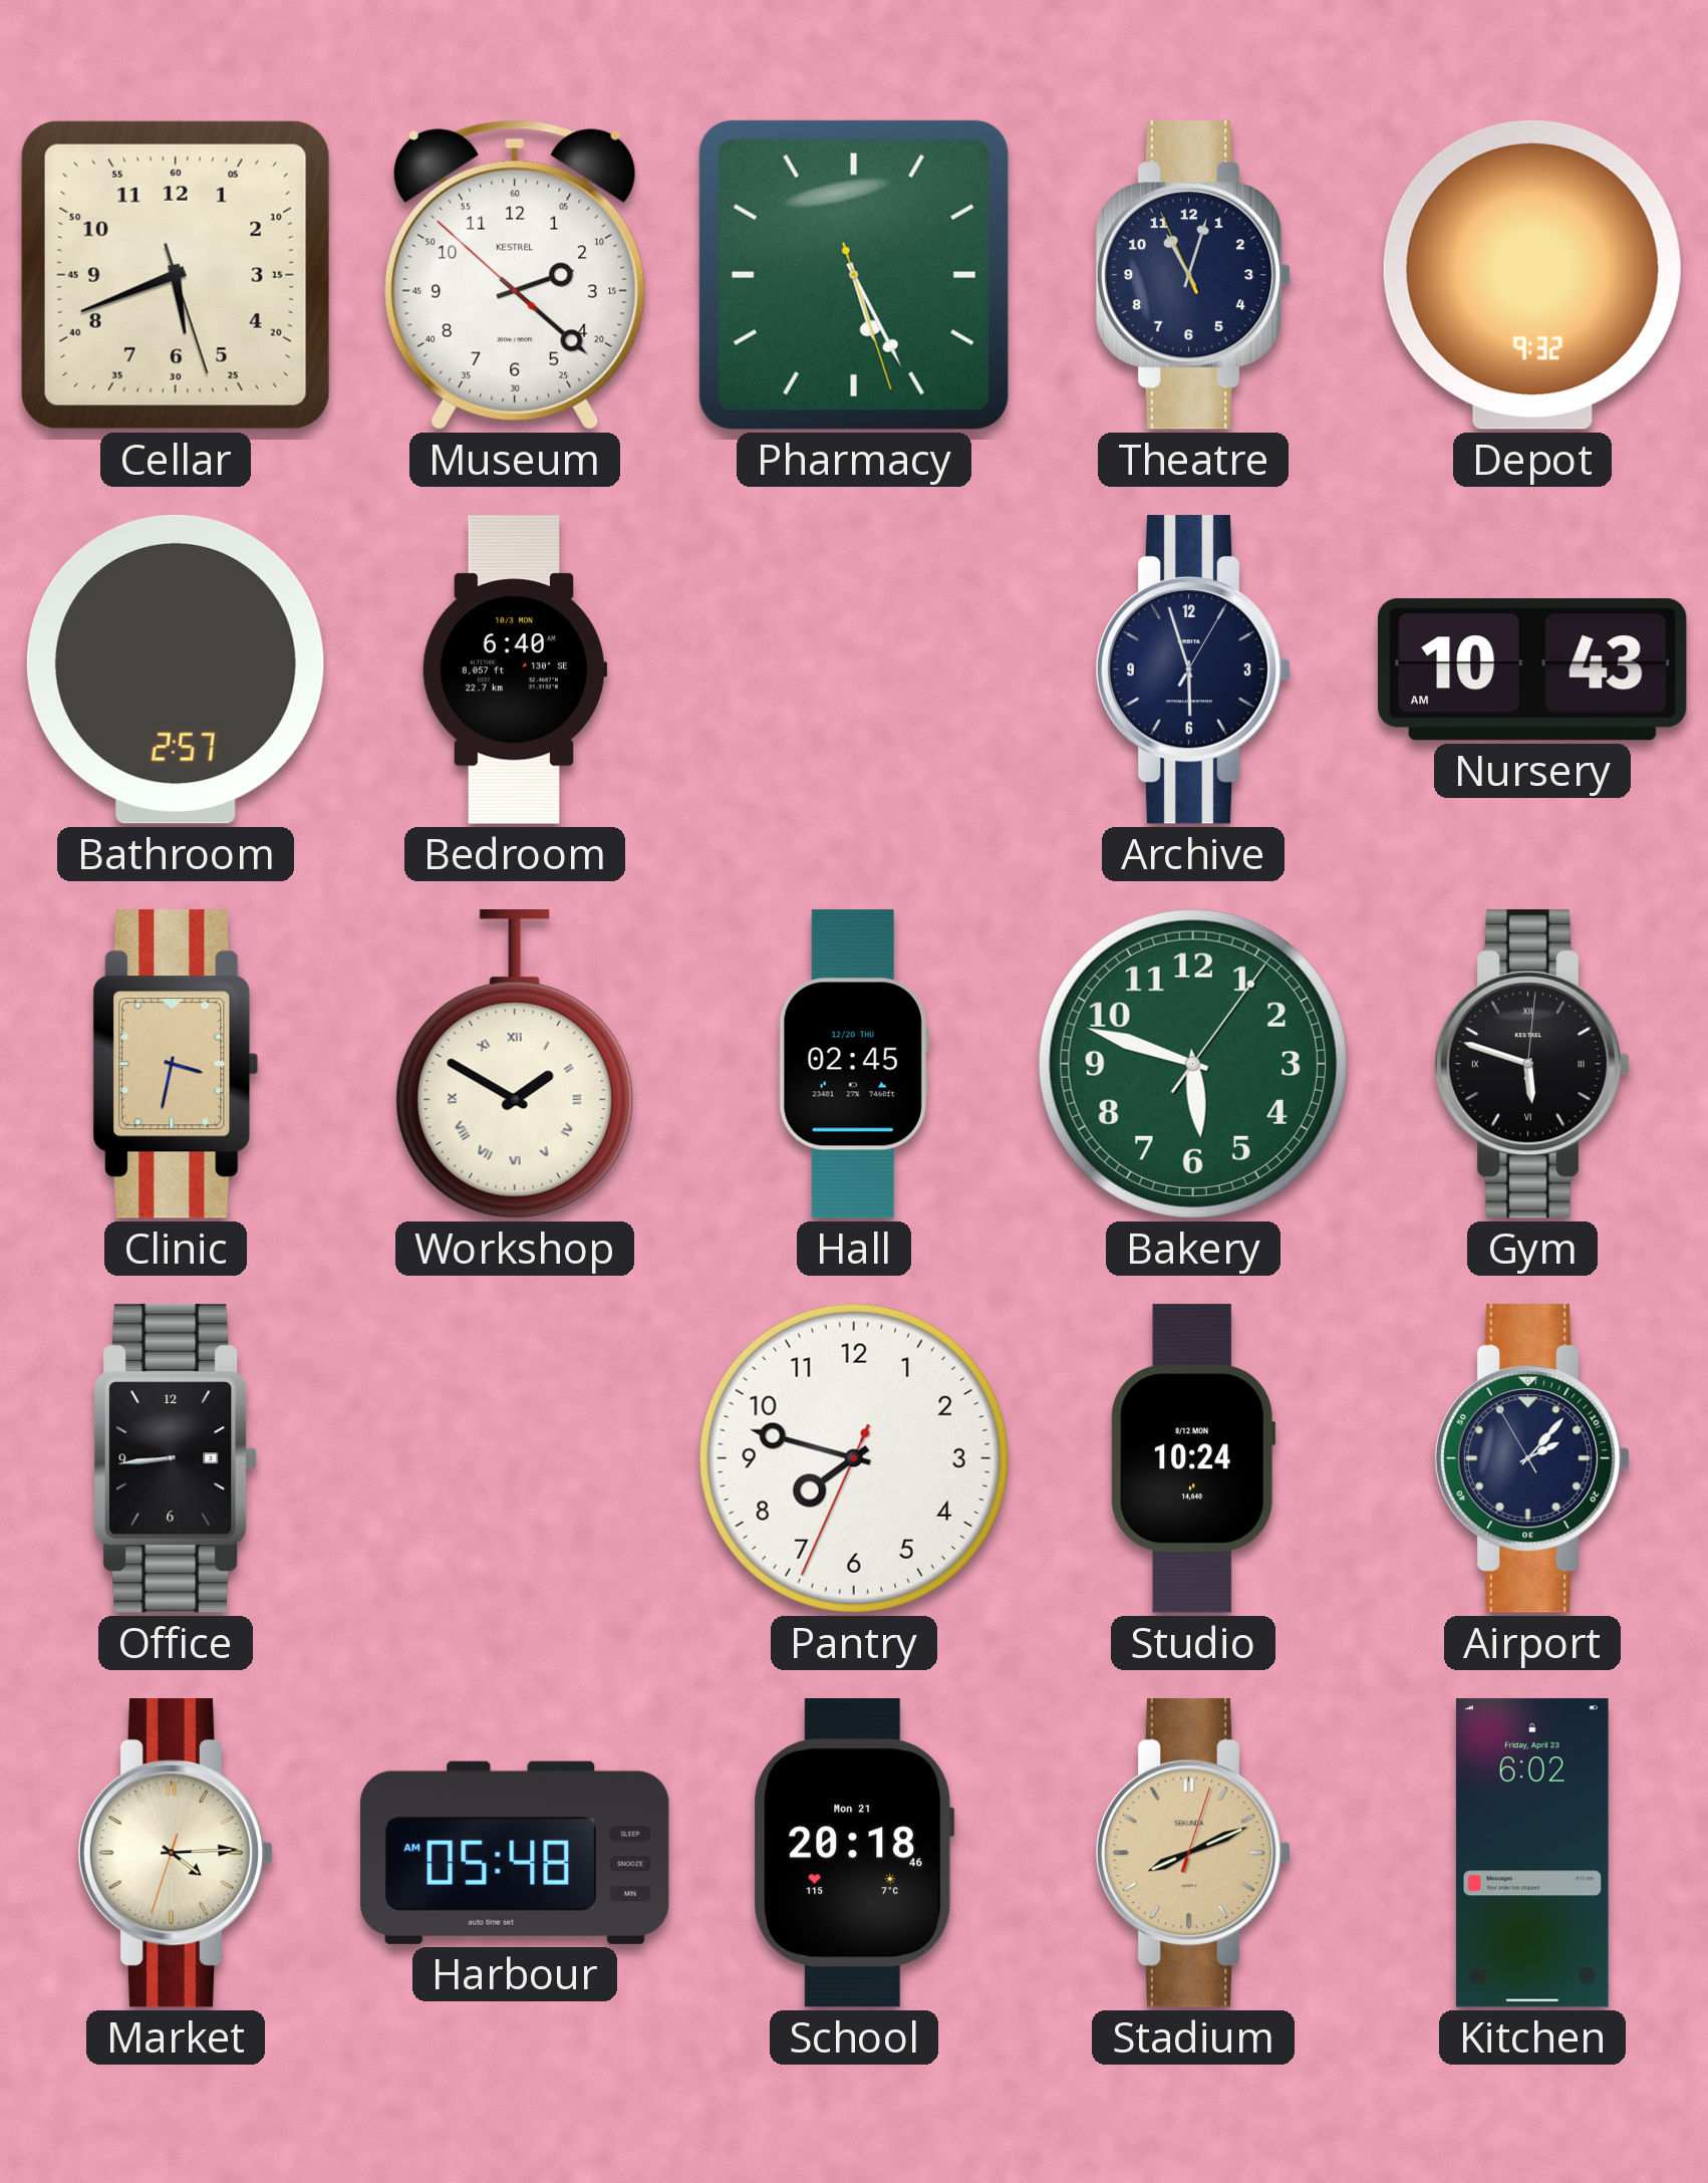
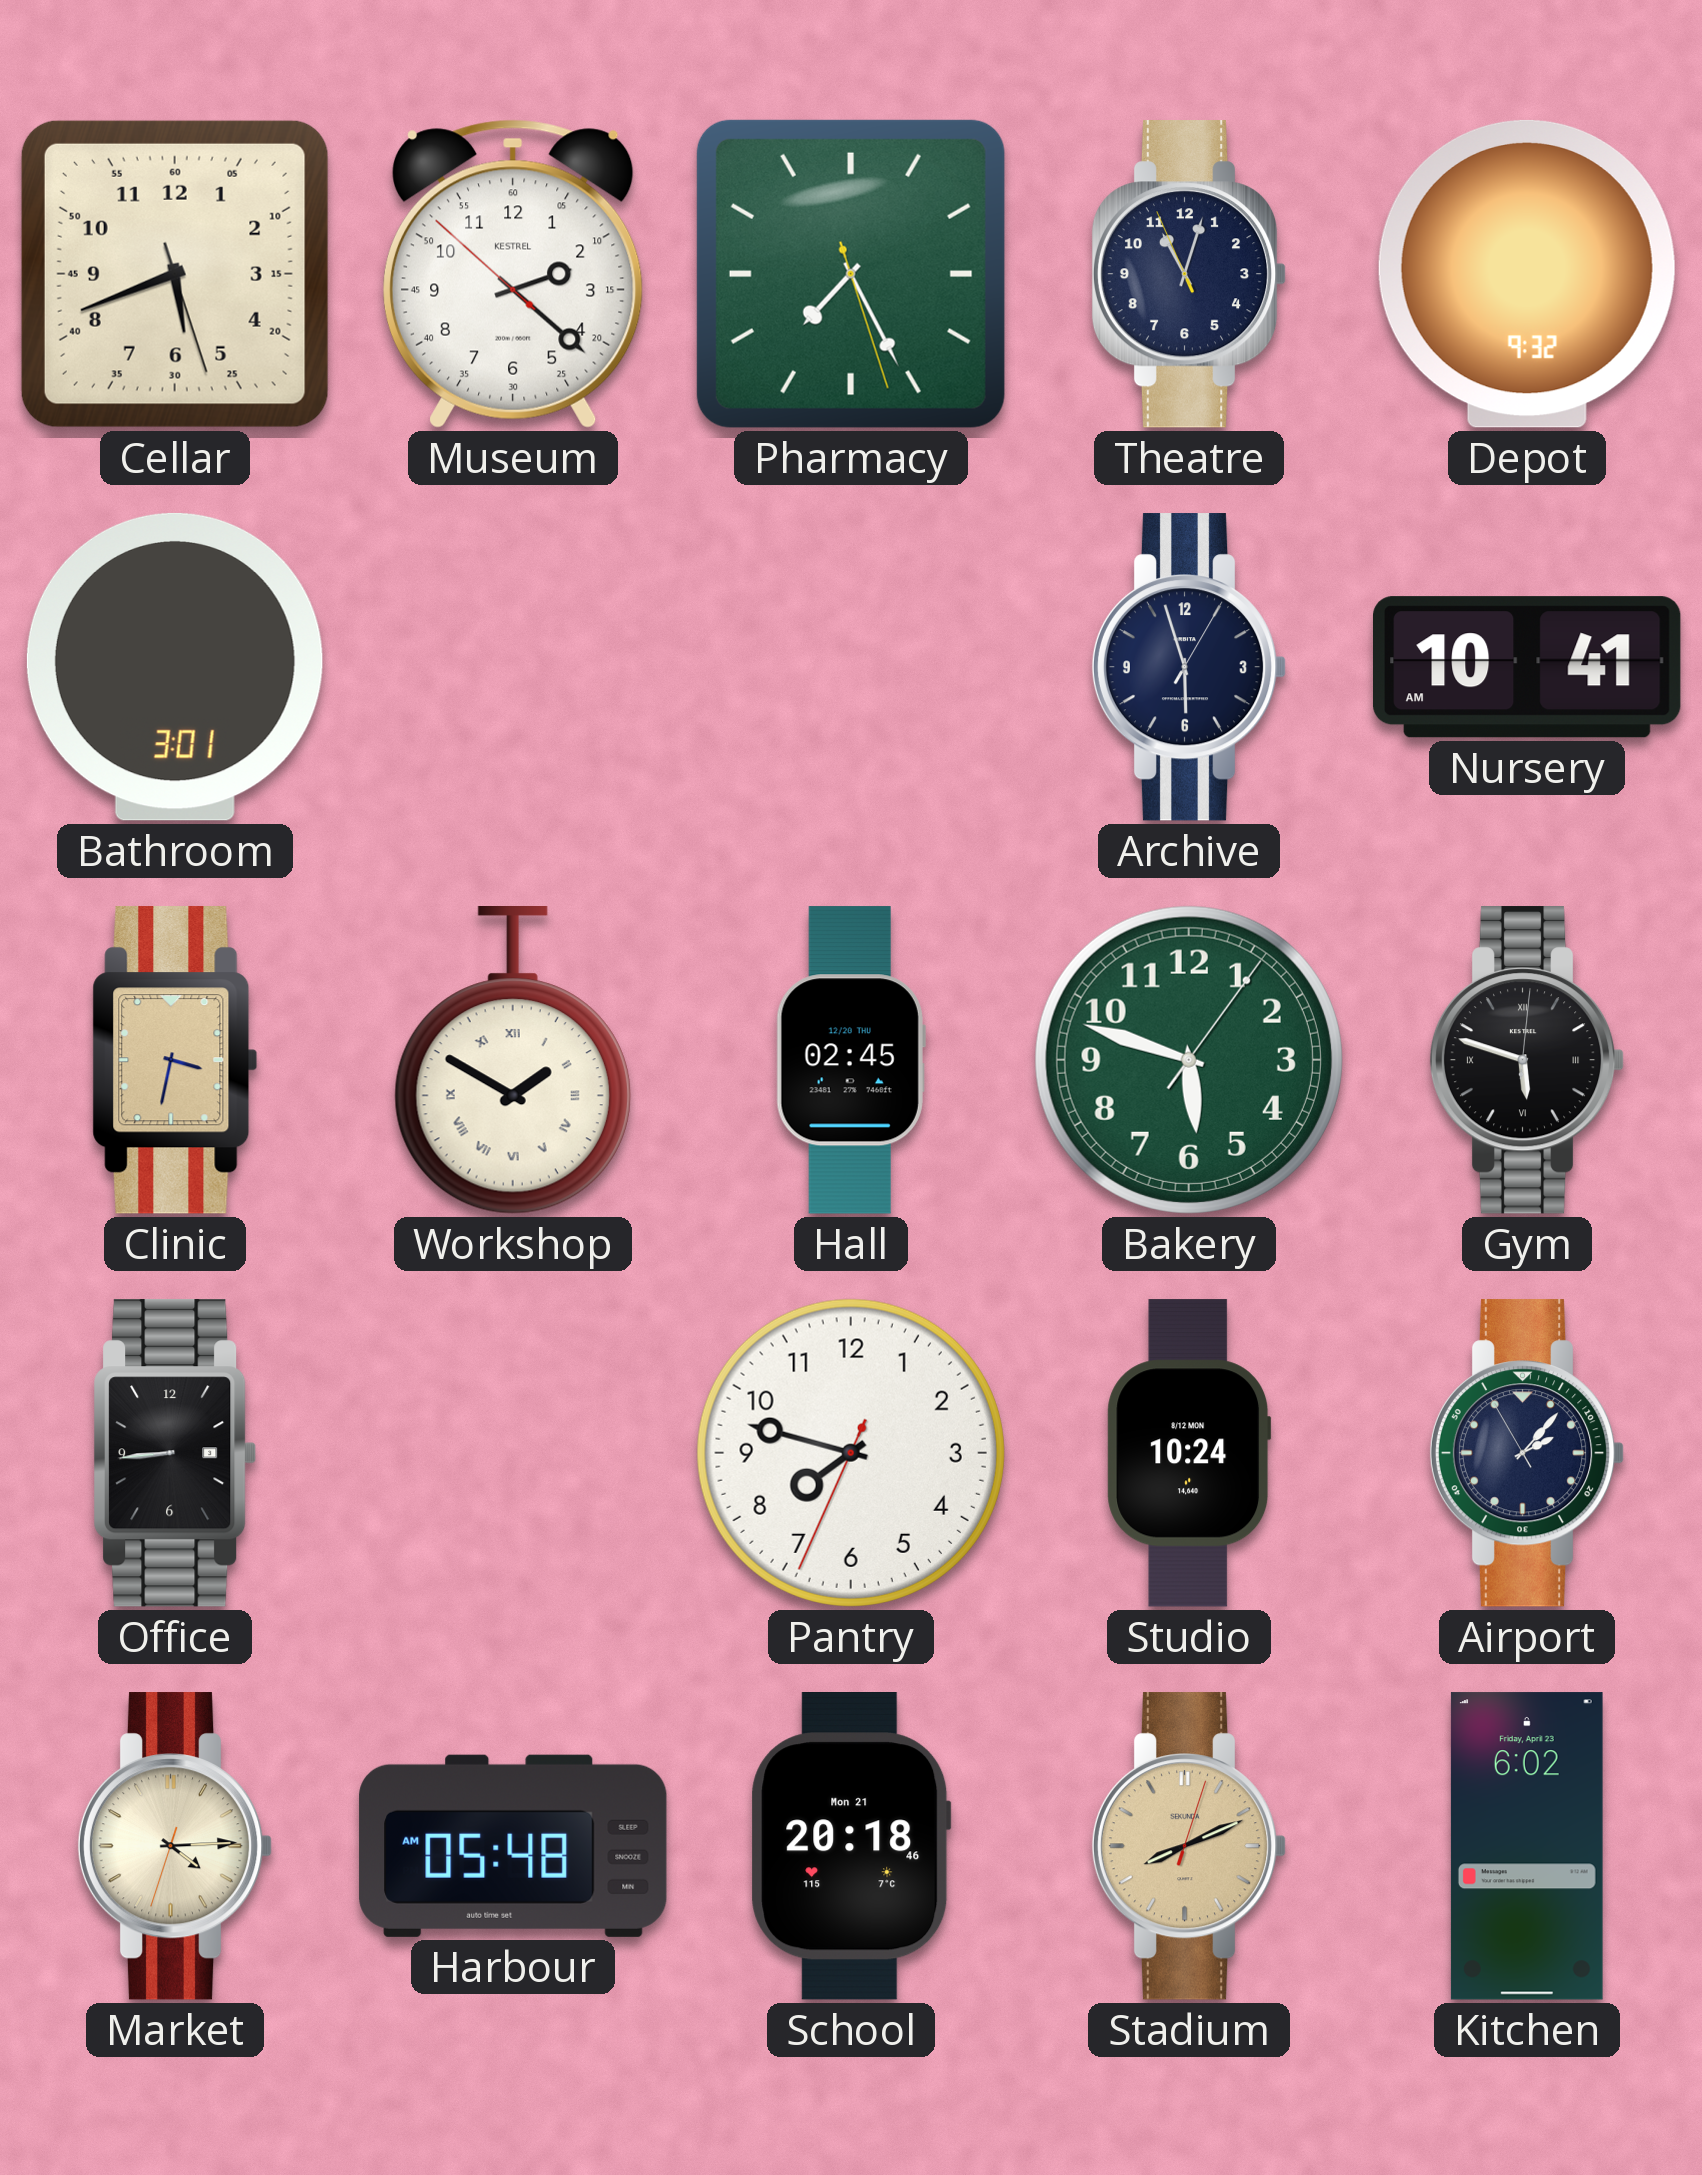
Pharmacy: 5:25 -> 7:25
Bathroom: 2:57 -> 3:01
Bedroom: 6:40 -> none
Nursery: 10:43 -> 10:41
